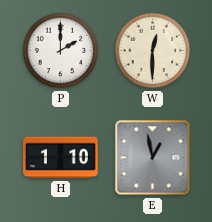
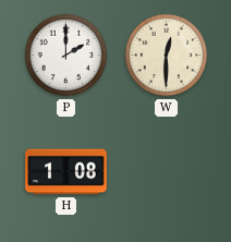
H: 1:10 -> 1:08
E: 12:58 -> none
